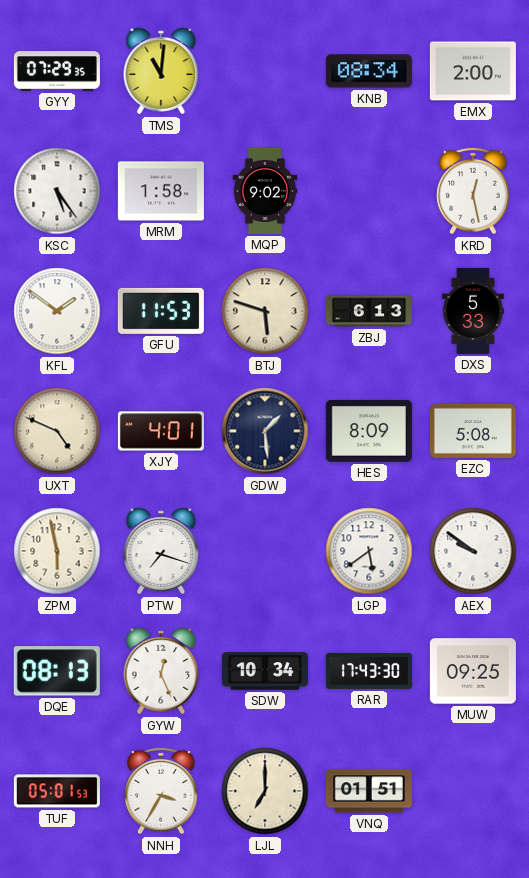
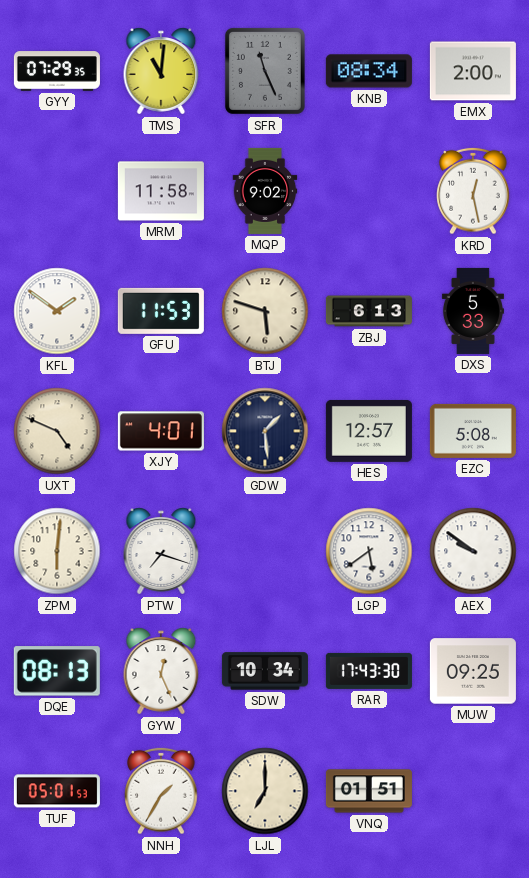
SFR: none -> 11:26
KSC: 5:24 -> none
MRM: 1:58 -> 11:58
HES: 8:09 -> 12:57
ZPM: 5:58 -> 6:01
NNH: 3:35 -> 1:35
